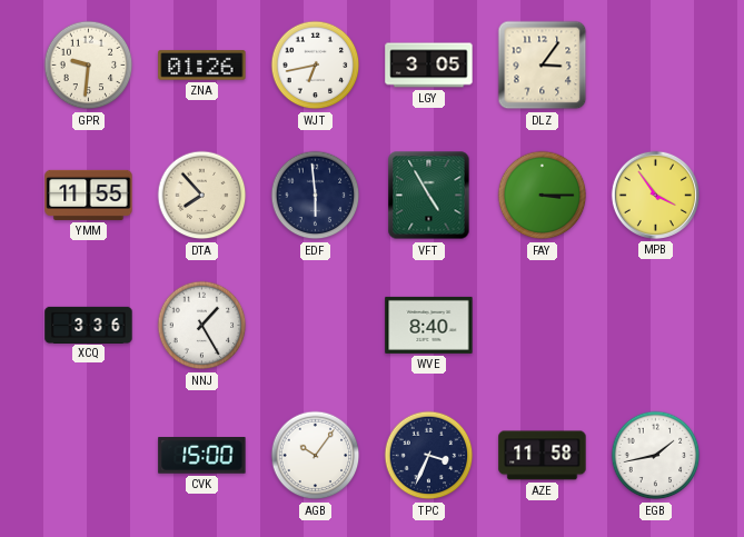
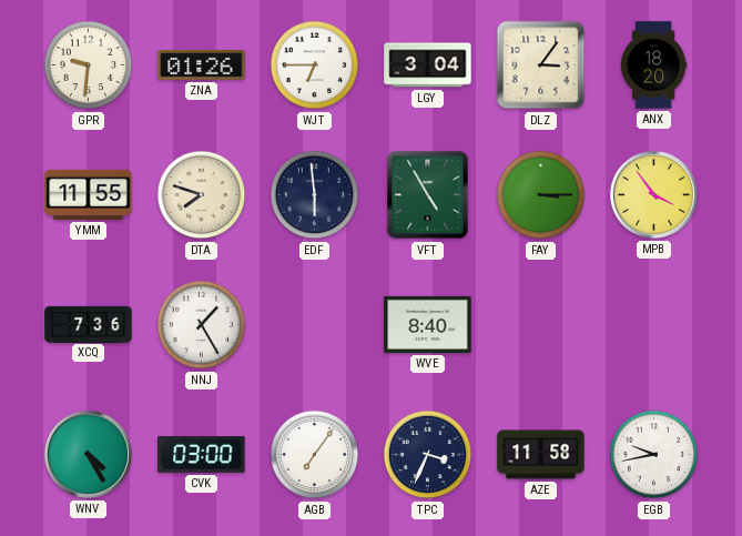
WJT: 6:43 -> 6:45
LGY: 3:05 -> 3:04
ANX: none -> 18:20
DTA: 7:53 -> 7:48
XCQ: 3:36 -> 7:36
WNV: none -> 4:25
CVK: 15:00 -> 03:00
AGB: 10:06 -> 7:06
EGB: 1:43 -> 9:43
